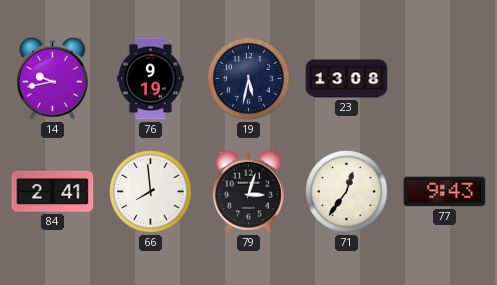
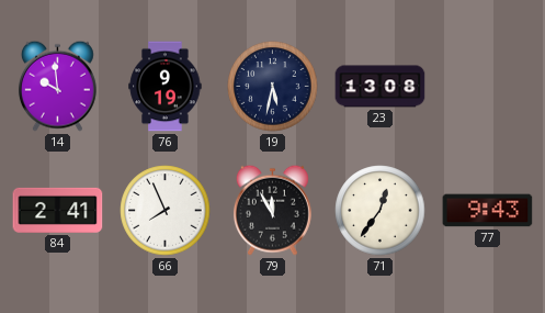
14: 9:43 -> 9:59
66: 7:59 -> 7:56
79: 3:03 -> 11:55
